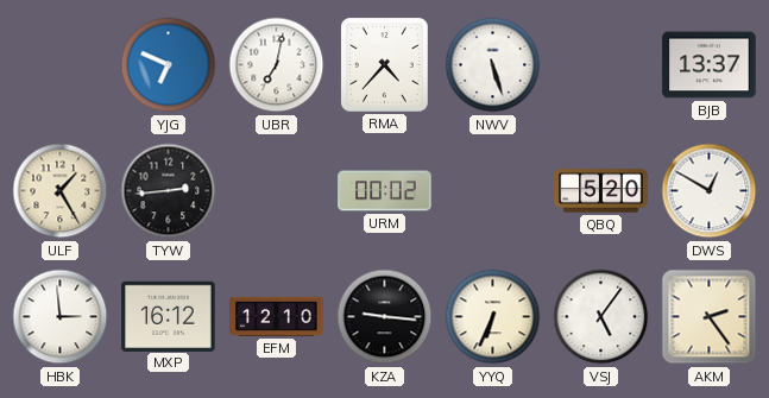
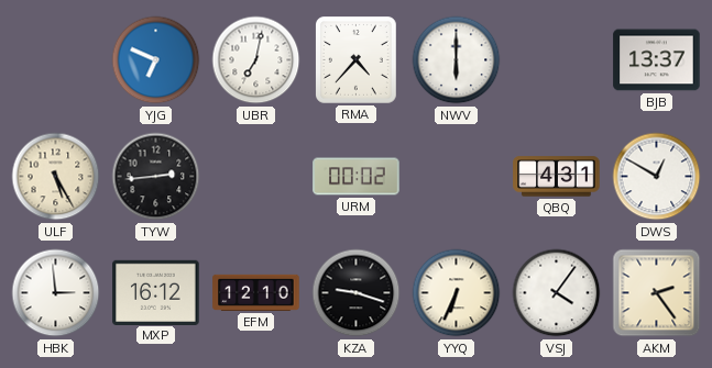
NWV: 5:27 -> 6:00
ULF: 1:25 -> 5:25
QBQ: 5:20 -> 4:31
KZA: 9:16 -> 9:18
VSJ: 5:06 -> 4:06
